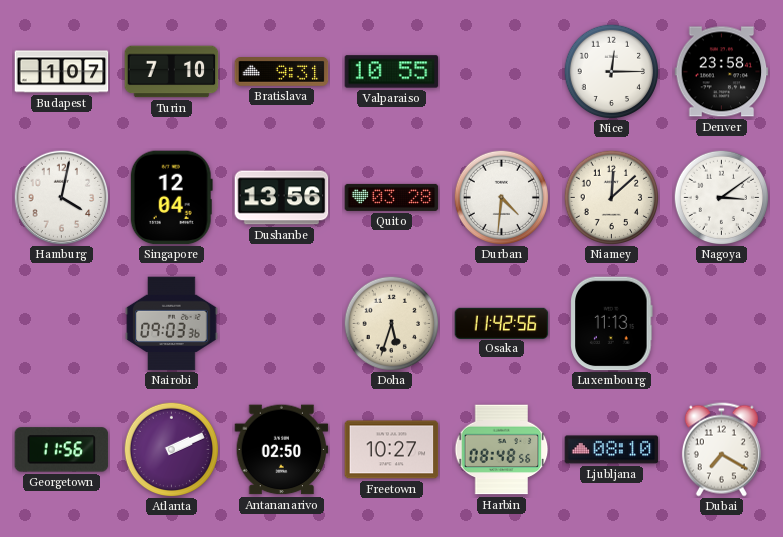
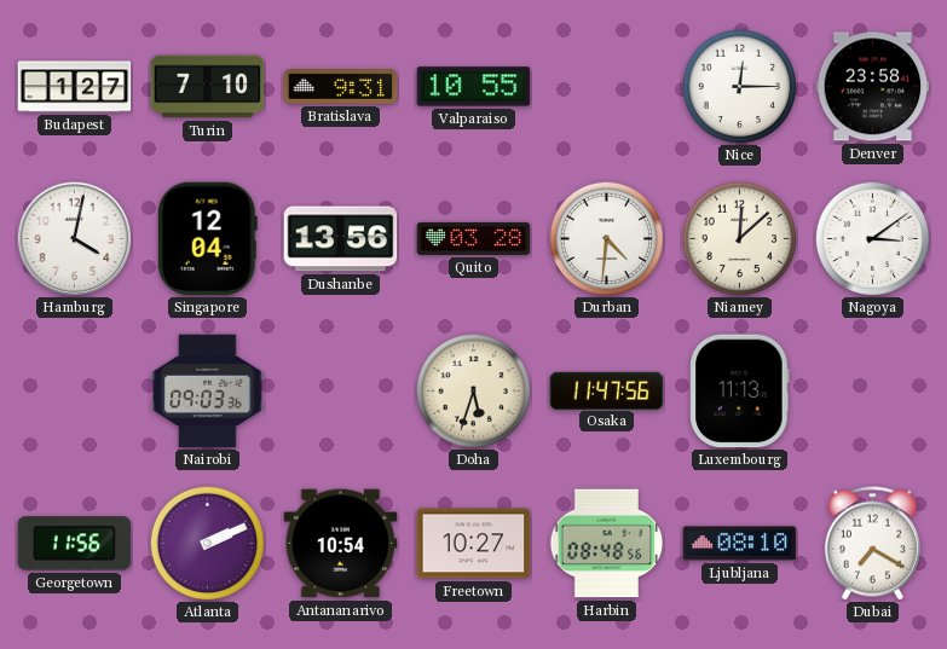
Budapest: 1:07 -> 1:27
Osaka: 11:42 -> 11:47
Antananarivo: 02:50 -> 10:54
